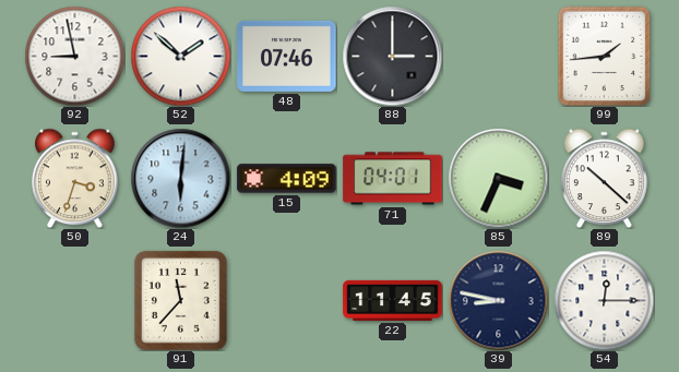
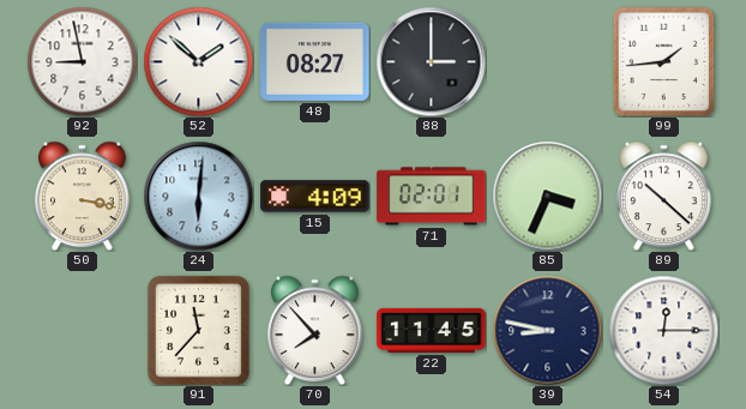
48: 07:46 -> 08:27
50: 3:33 -> 3:17
71: 04:01 -> 02:01
70: none -> 7:53
